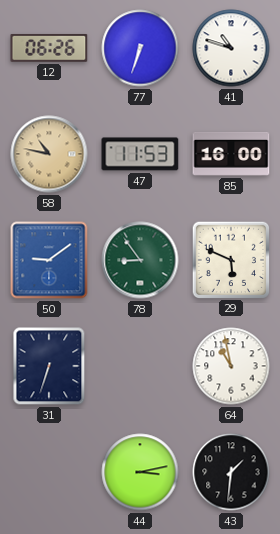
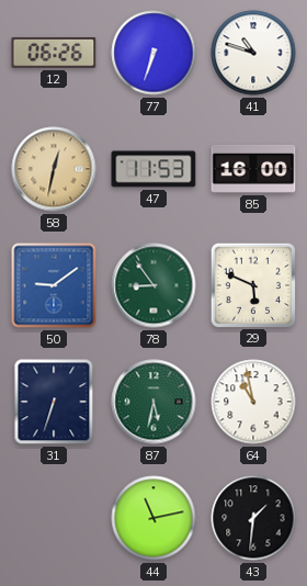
58: 10:47 -> 12:32
87: none -> 5:32
44: 3:13 -> 11:13
